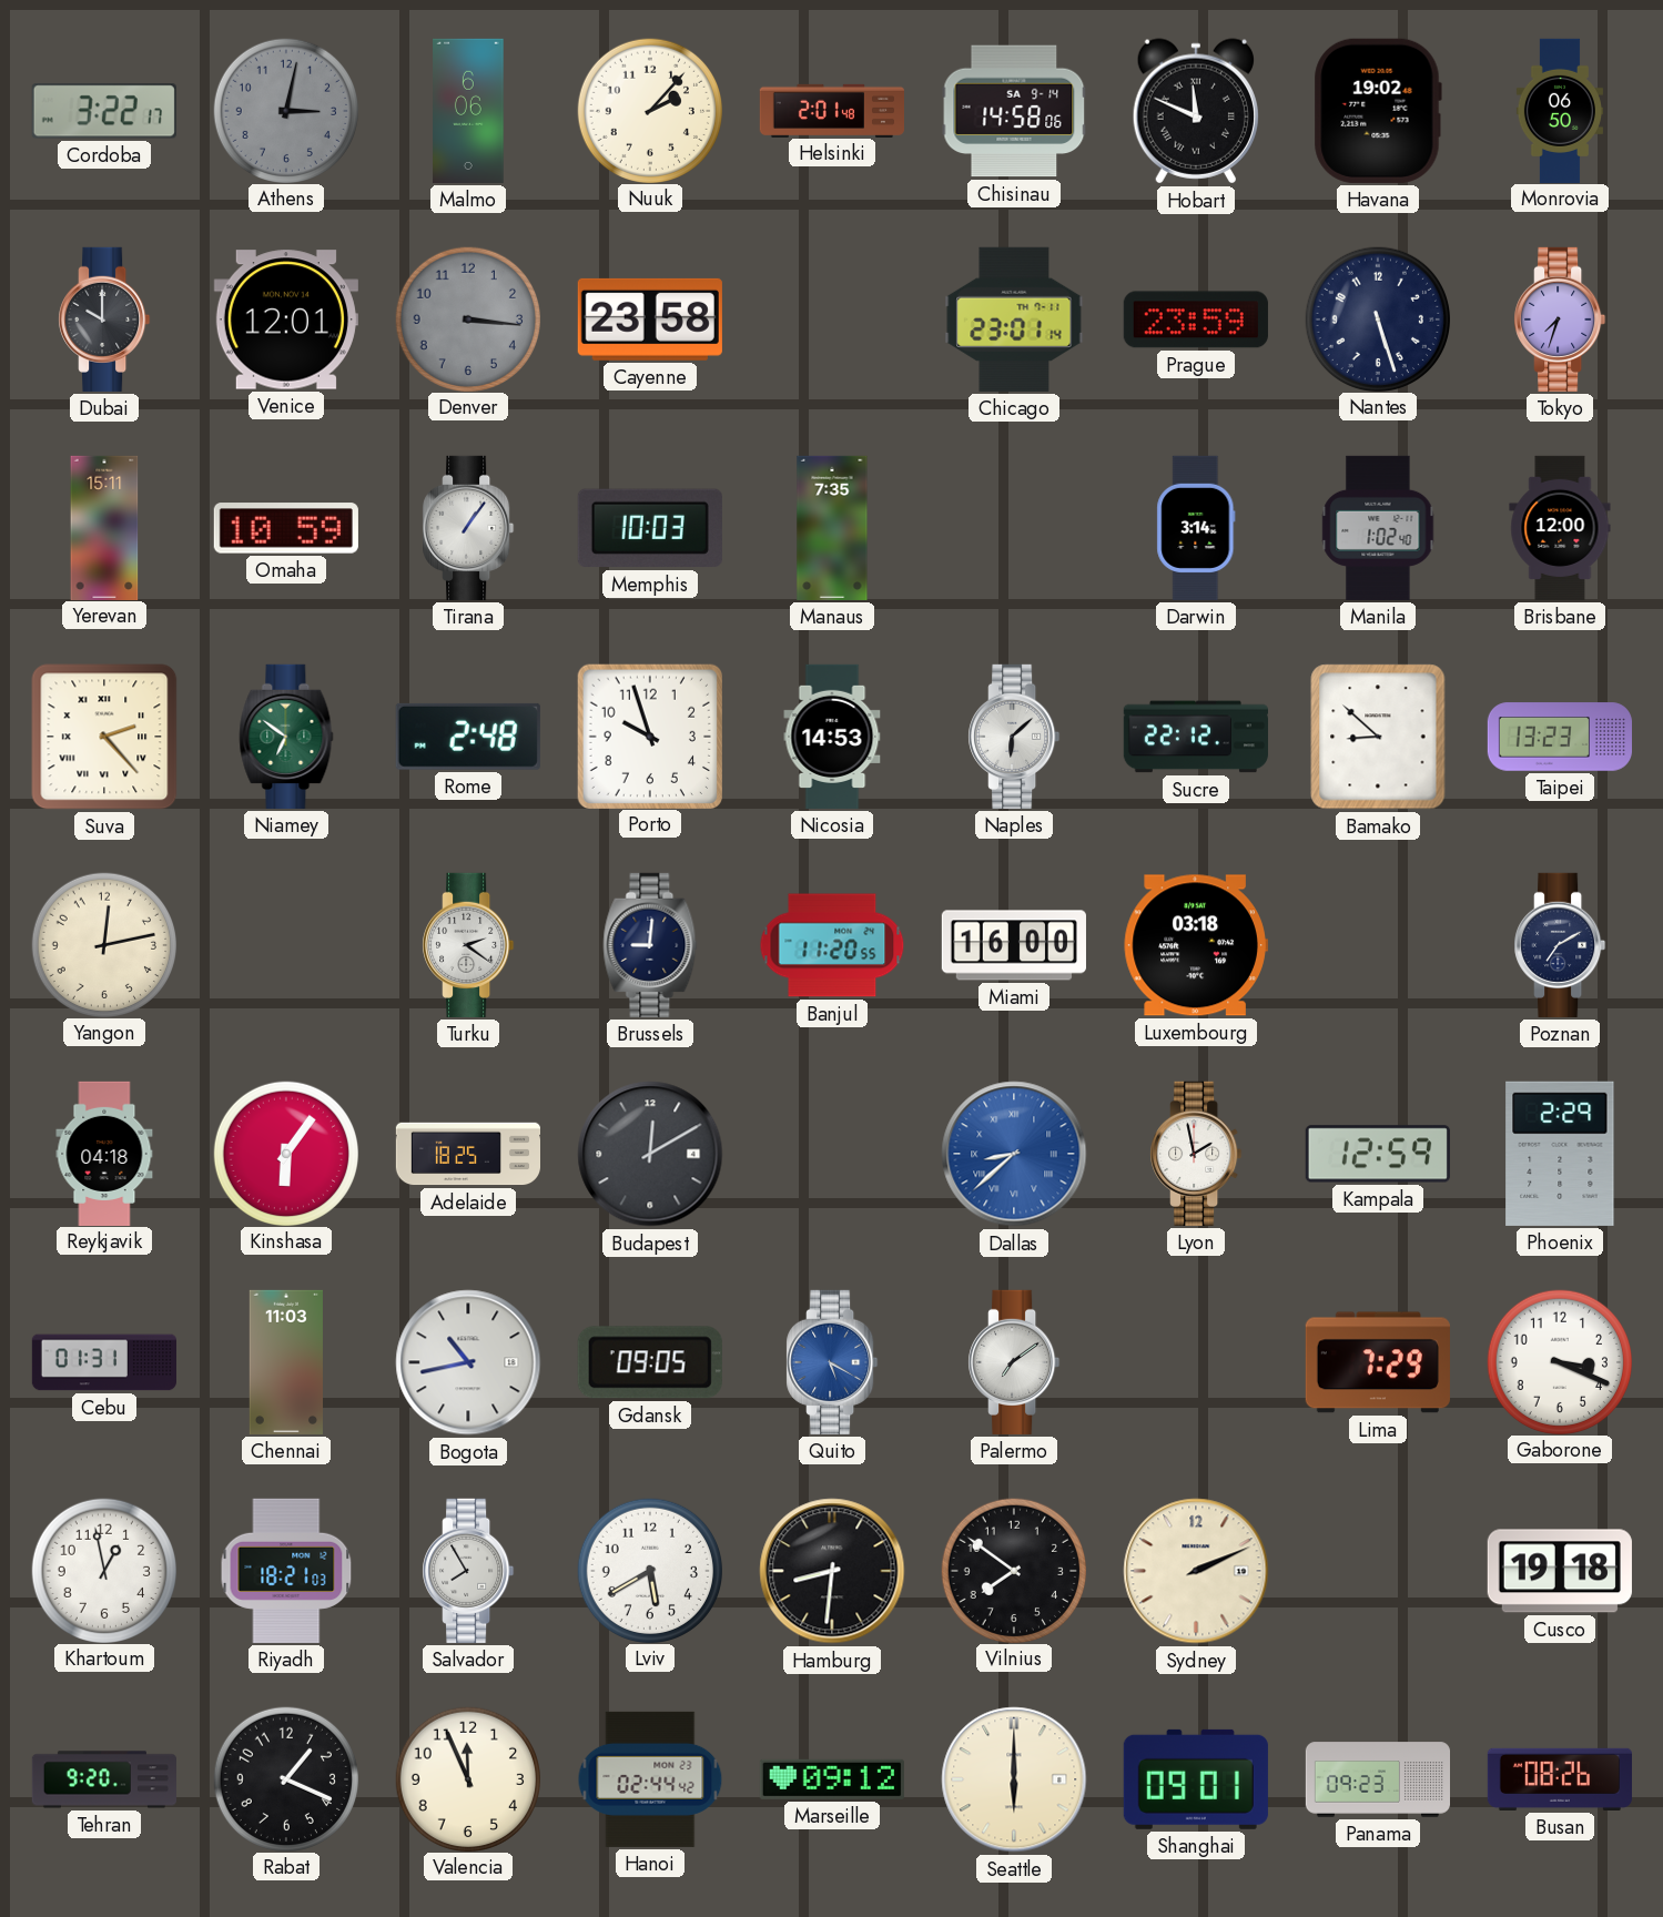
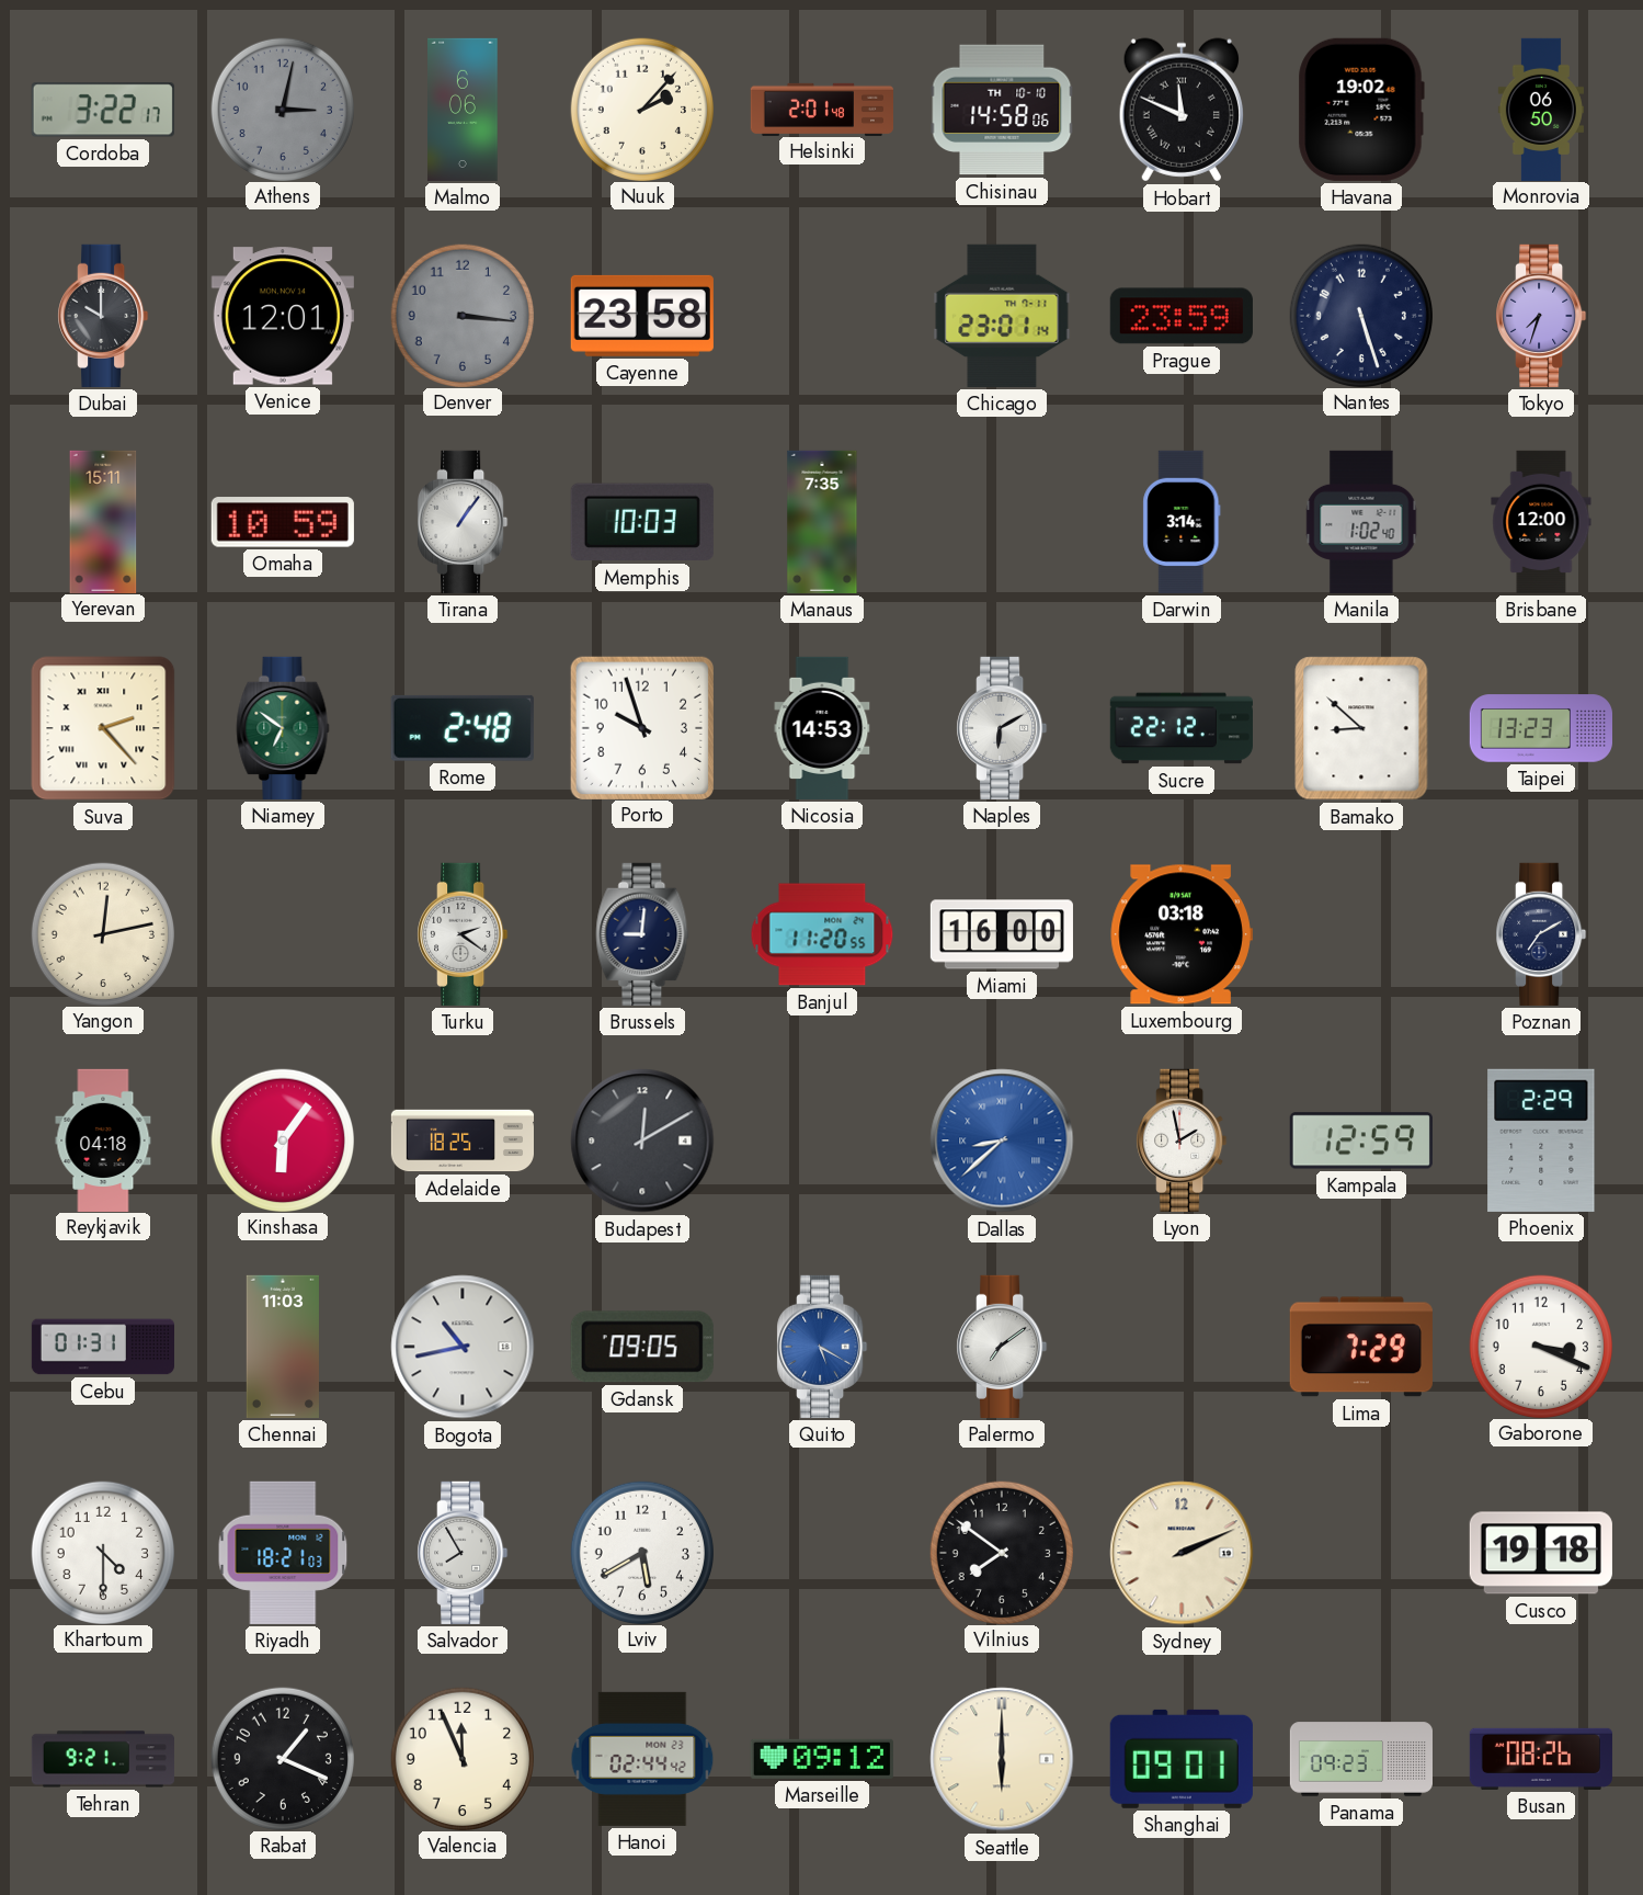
Chisinau date: SA 9-14 -> TH 10-10
Naples: 6:08 -> 6:10
Khartoum: 12:58 -> 4:30
Hamburg: 8:31 -> none
Tehran: 9:20 -> 9:21
